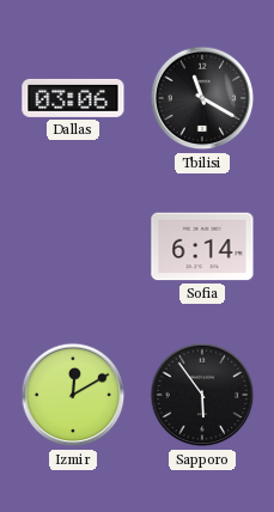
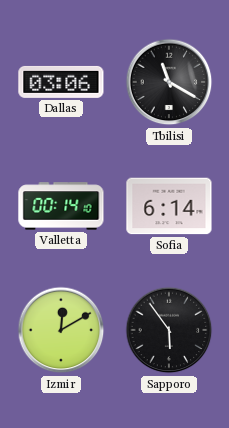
Valletta: none -> 00:14
